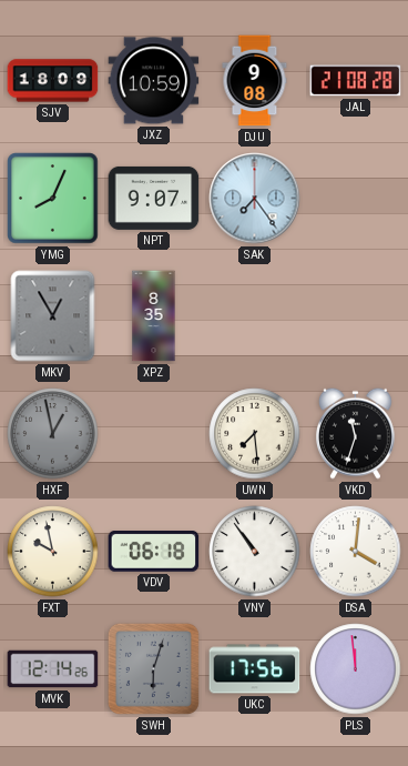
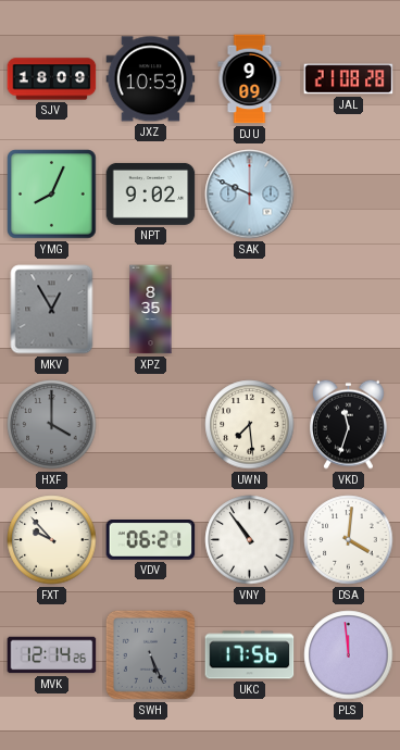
JXZ: 10:59 -> 10:53
DJU: 9:08 -> 9:09
NPT: 9:07 -> 9:02
SAK: 7:24 -> 9:49
HXF: 12:58 -> 4:00
FXT: 9:58 -> 9:53
VDV: 06:18 -> 06:21
SWH: 6:03 -> 5:26
